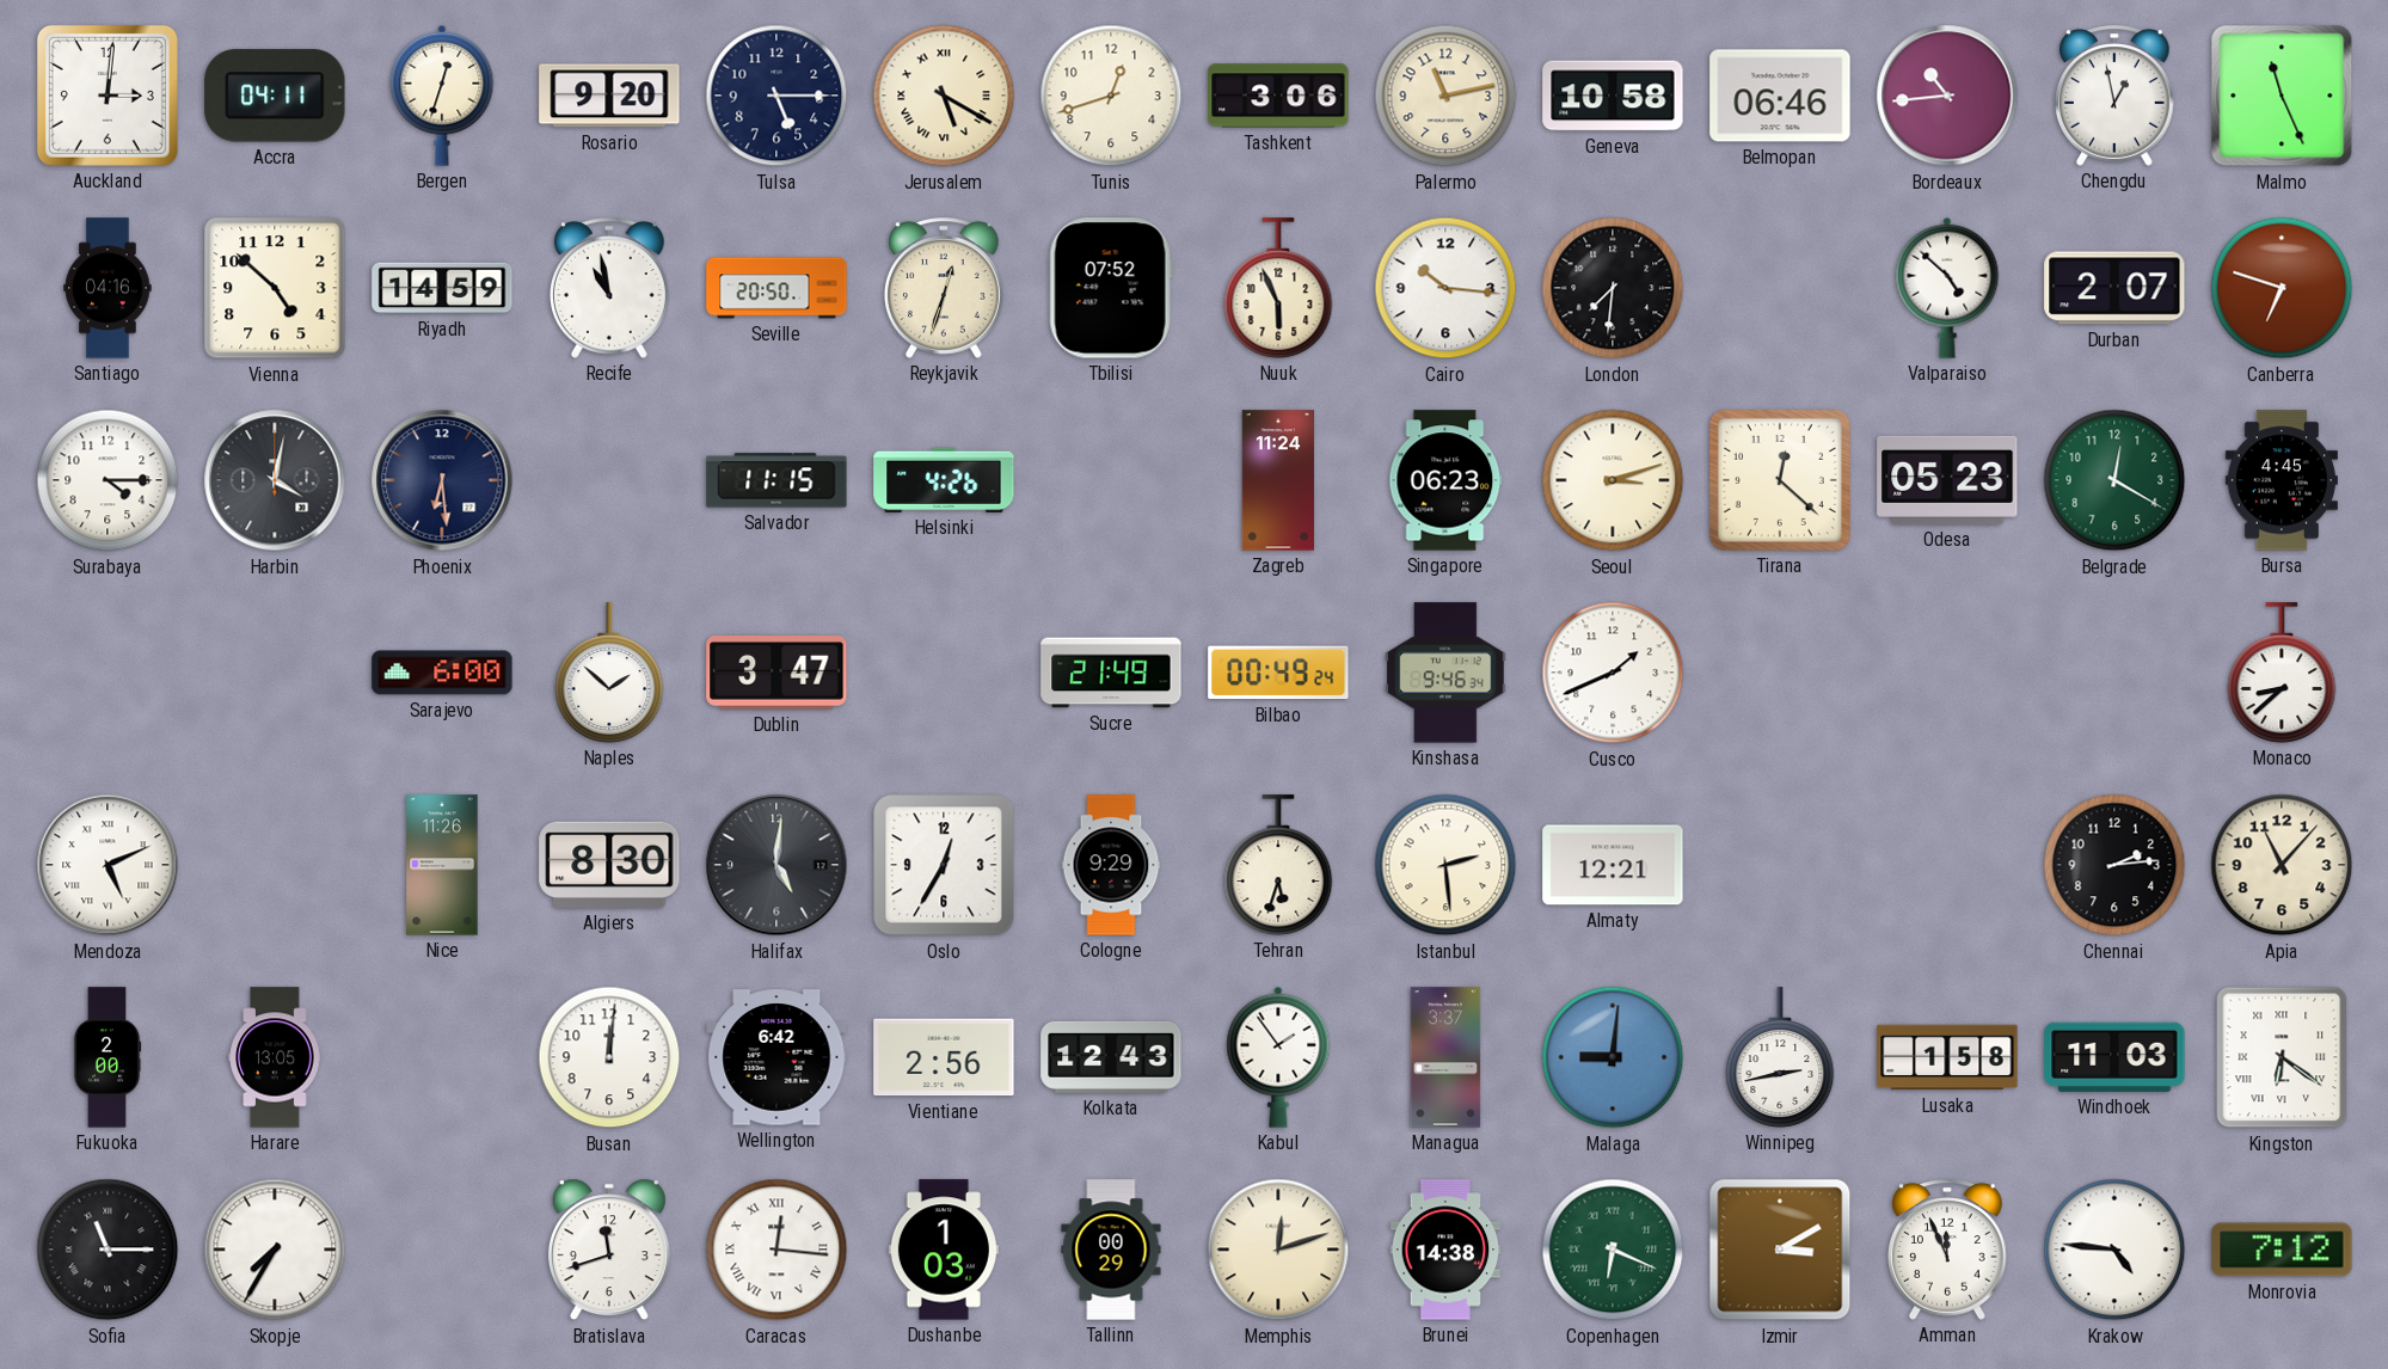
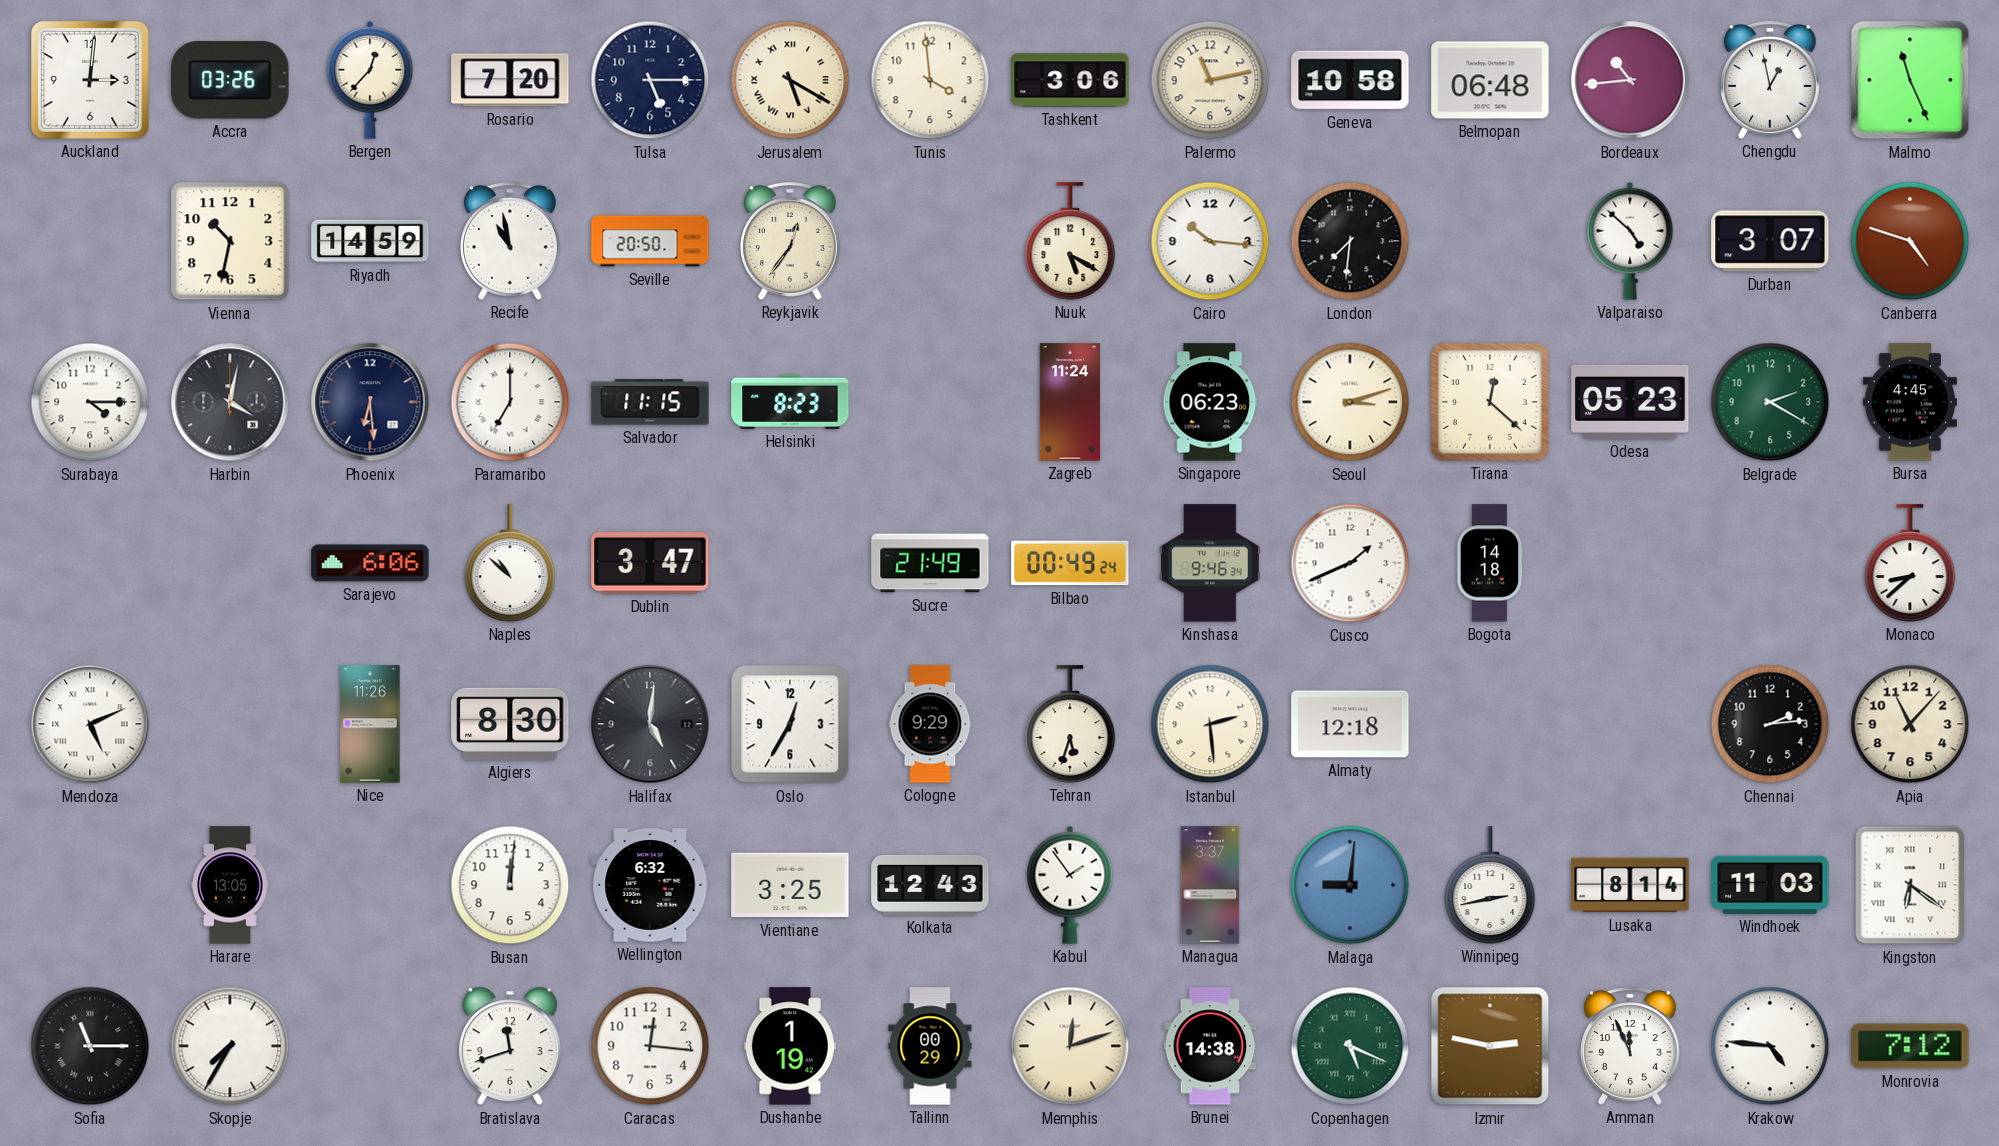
Accra: 04:11 -> 03:26
Bergen: 12:33 -> 12:37
Rosario: 9:20 -> 7:20
Tunis: 12:42 -> 3:59
Belmopan: 06:46 -> 06:48
Santiago: 04:16 -> none
Vienna: 4:52 -> 10:32
Reykjavik: 12:33 -> 12:36
Tbilisi: 07:52 -> none
Nuuk: 5:56 -> 5:20
Durban: 2:07 -> 3:07
Canberra: 6:48 -> 4:48
Paramaribo: none -> 7:00
Helsinki: 4:26 -> 8:23
Belgrade: 12:20 -> 2:20
Sarajevo: 6:00 -> 6:06
Naples: 1:52 -> 10:52
Bogota: none -> 14:18
Almaty: 12:21 -> 12:18
Fukuoka: 2:00 -> none
Wellington: 6:42 -> 6:32
Vientiane: 2:56 -> 3:25
Lusaka: 1:58 -> 8:14
Caracas numerals: Roman -> Arabic
Dushanbe: 1:03 -> 1:19
Copenhagen: 6:19 -> 5:19
Izmir: 3:10 -> 2:47
